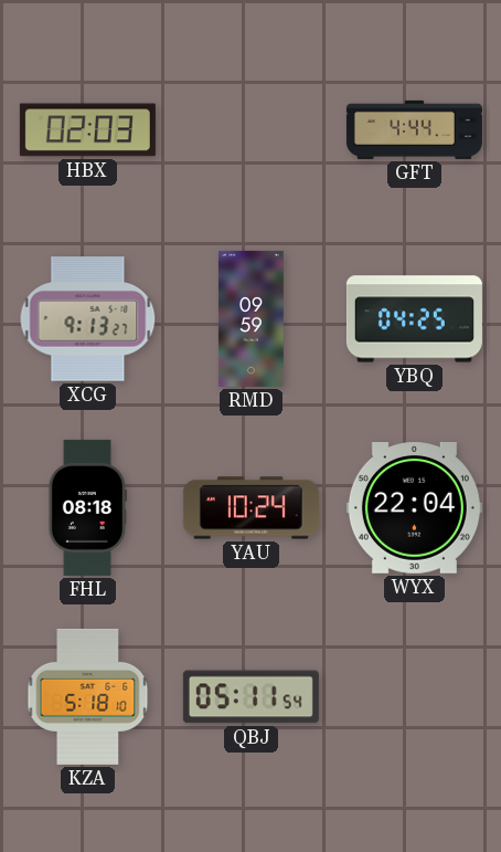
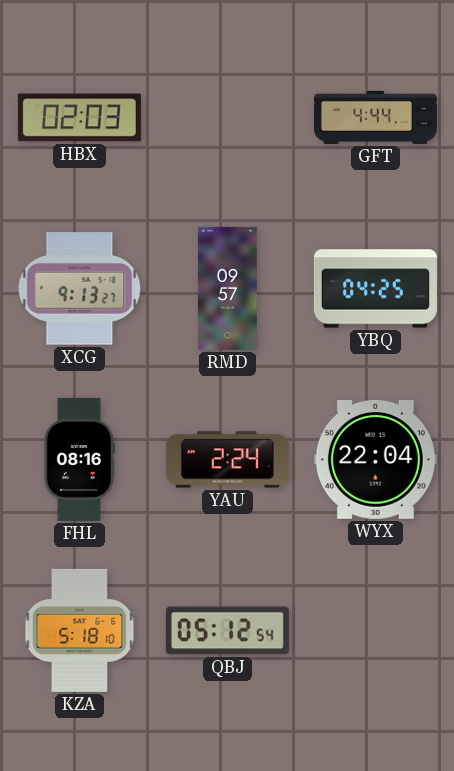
RMD: 09:59 -> 09:57
FHL: 08:18 -> 08:16
YAU: 10:24 -> 2:24
QBJ: 05:11 -> 05:12
